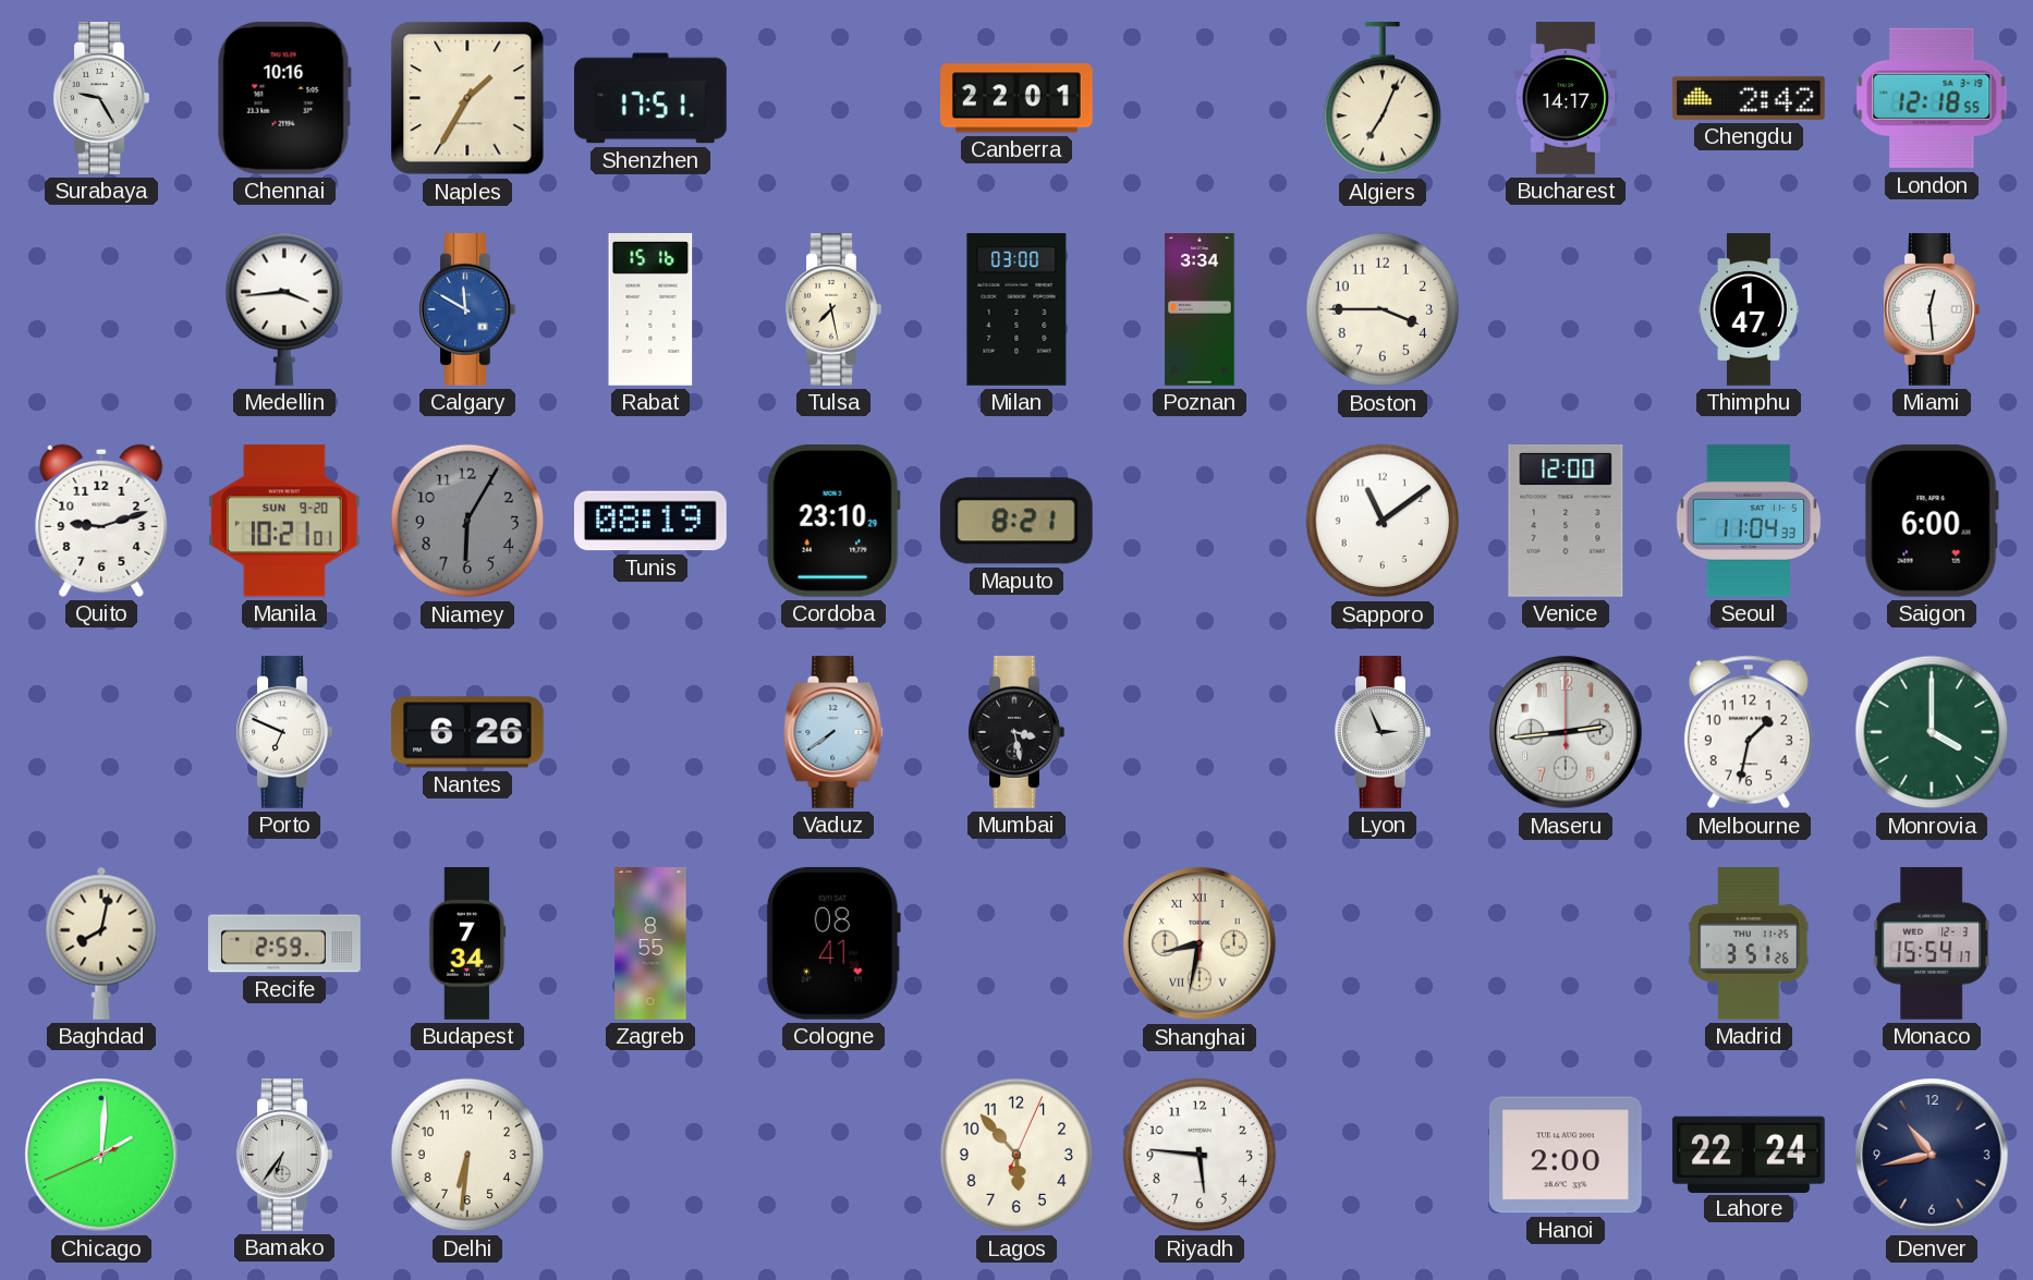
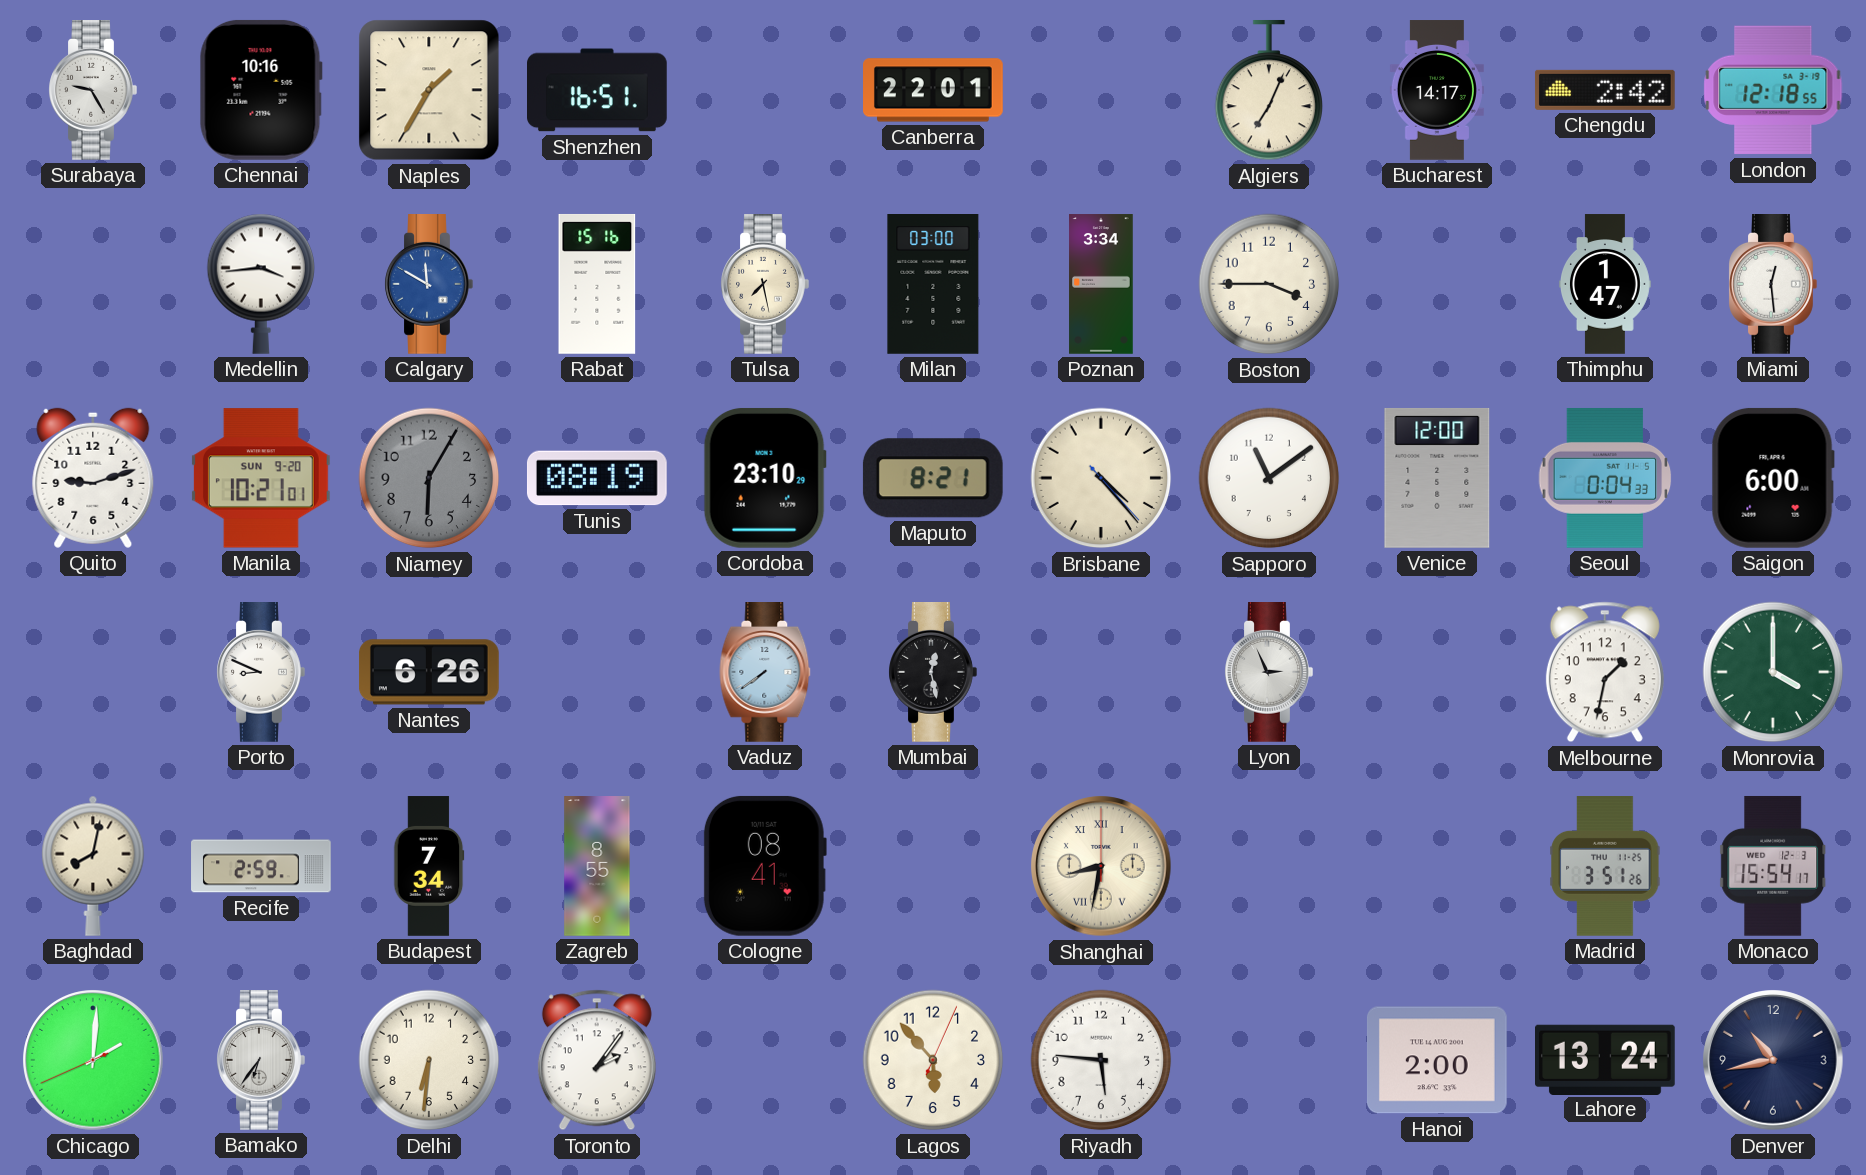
Shenzhen: 17:51 -> 16:51
Brisbane: none -> 4:23
Seoul: 11:04 -> 0:04
Porto: 6:49 -> 8:49
Mumbai: 3:28 -> 12:28
Maseru: 2:44 -> none
Toronto: none -> 2:06
Lahore: 22:24 -> 13:24
